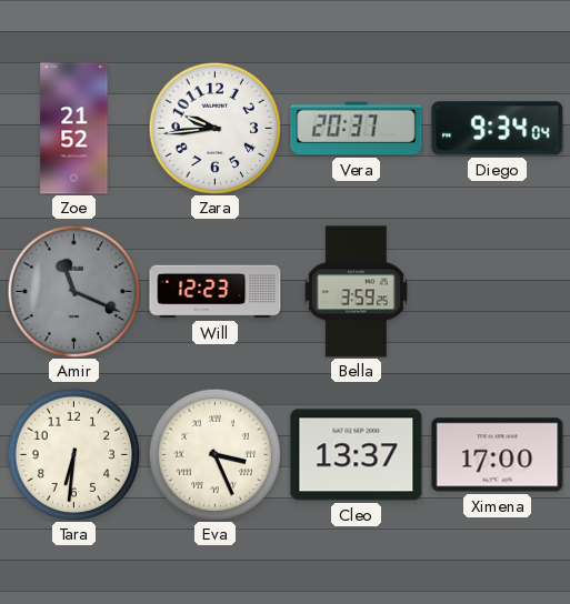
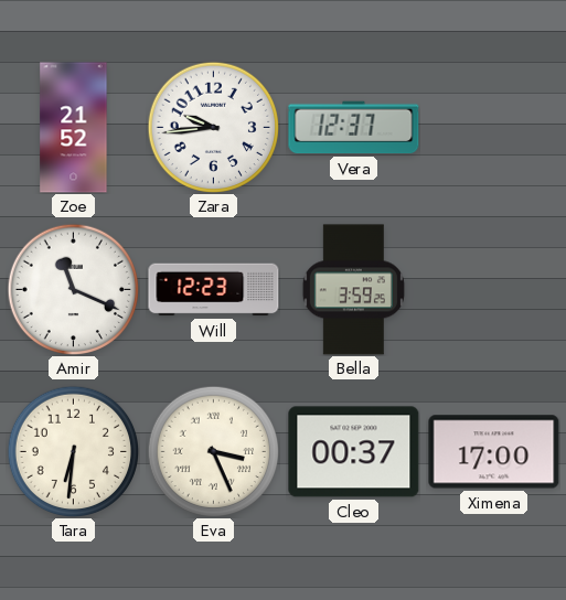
Vera: 20:37 -> 12:37
Diego: 9:34 -> none
Amir dial: grey -> white
Cleo: 13:37 -> 00:37
